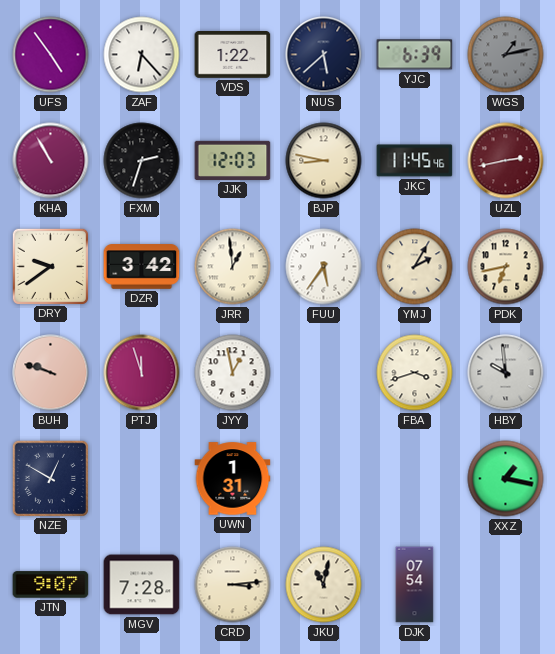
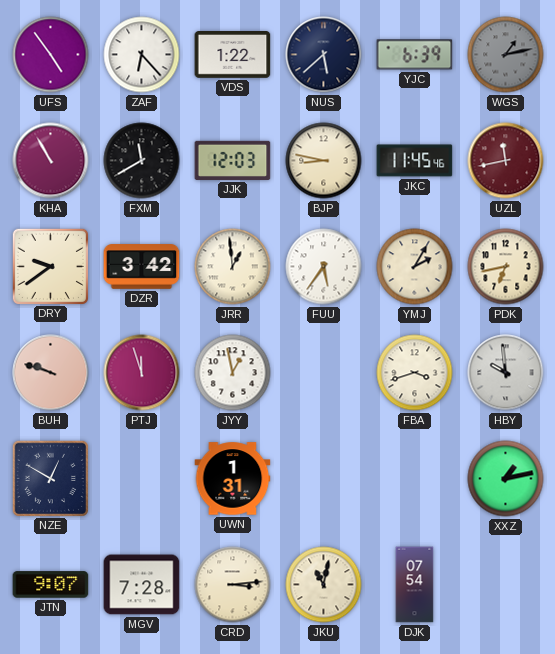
FXM: 2:33 -> 11:40
UZL: 2:43 -> 11:43
XXZ: 1:17 -> 1:13
